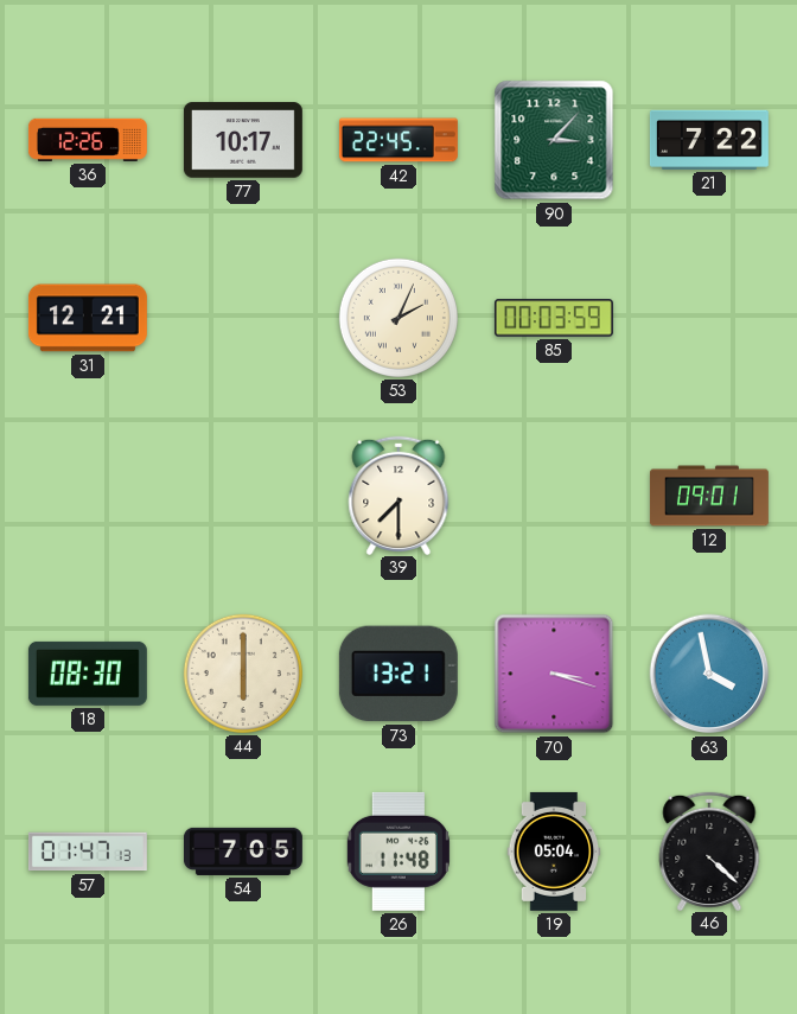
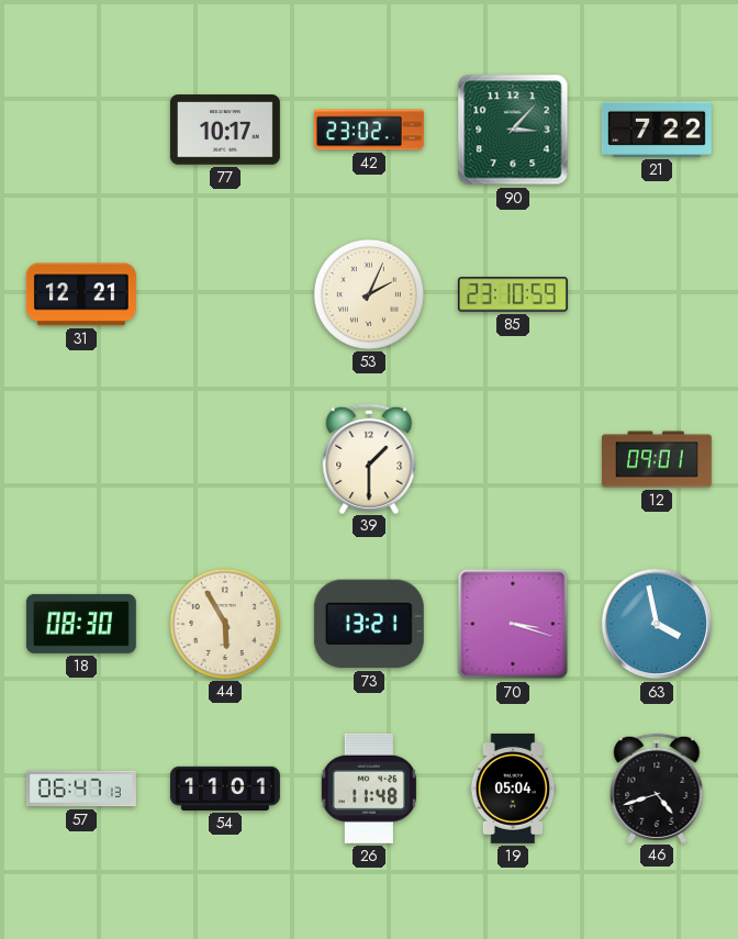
36: 12:26 -> none
42: 22:45 -> 23:02
85: 00:03 -> 23:10
39: 7:30 -> 1:30
44: 6:00 -> 5:55
57: 01:47 -> 06:47
54: 7:05 -> 11:01
46: 4:22 -> 4:42
